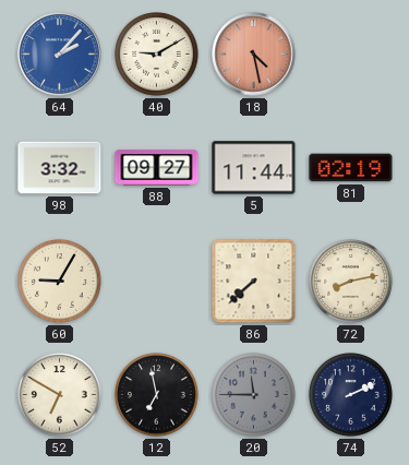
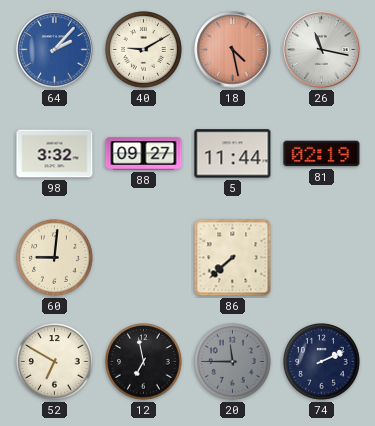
26: none -> 11:17
60: 9:05 -> 9:01
72: 8:13 -> none
